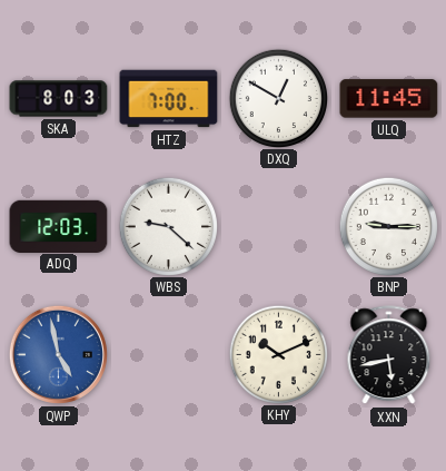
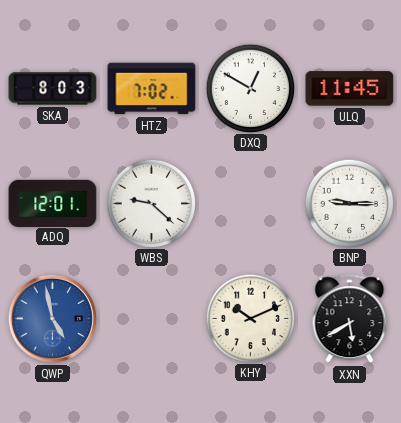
HTZ: 7:00 -> 7:02
ADQ: 12:03 -> 12:01
XXN: 5:43 -> 5:40
